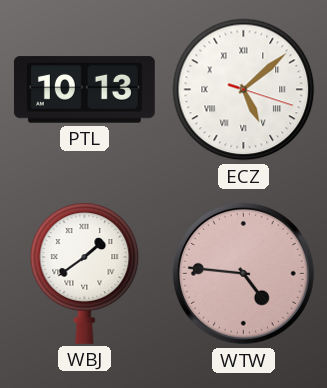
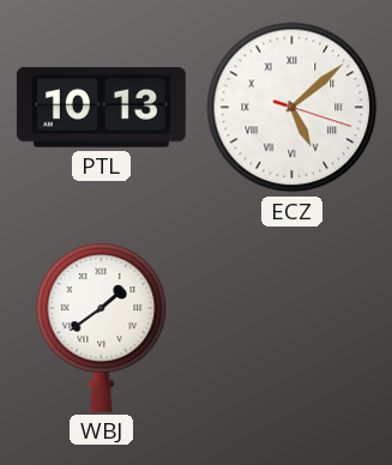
WTW: 4:46 -> none
